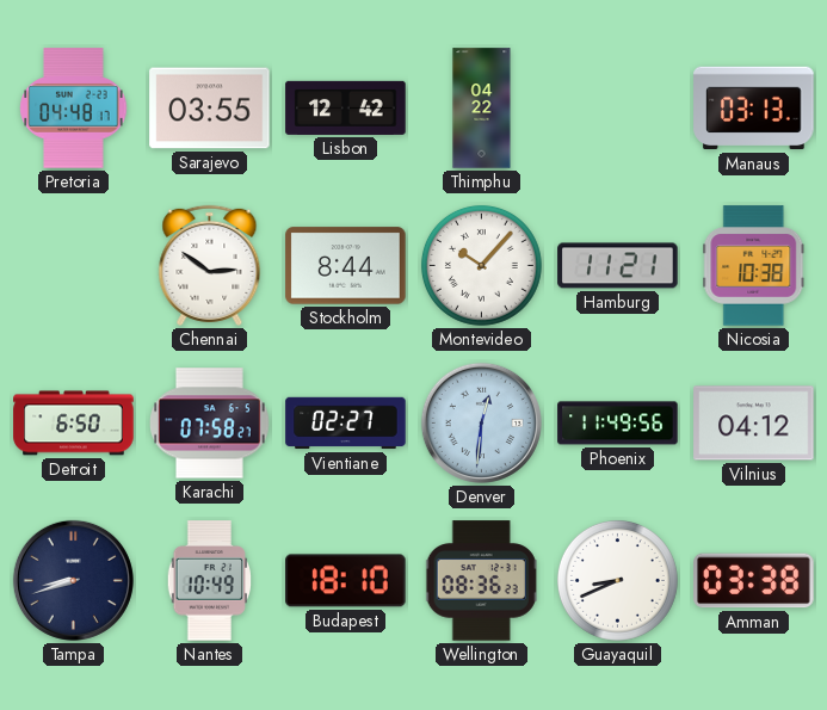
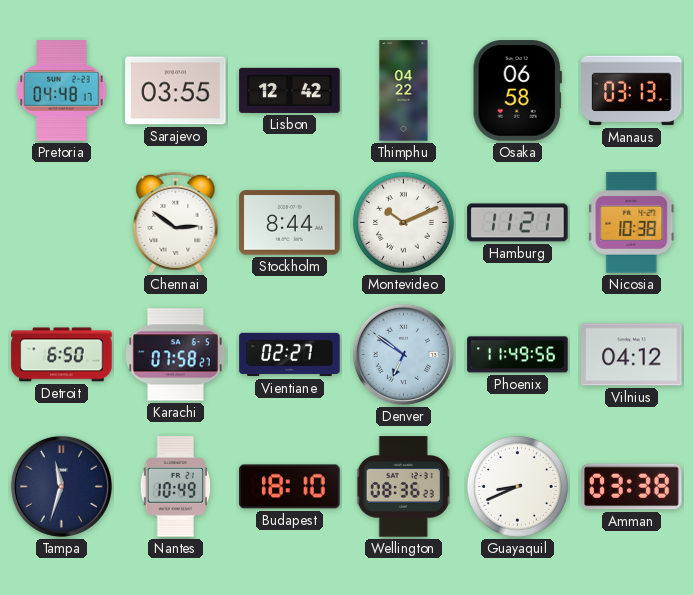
Osaka: none -> 06:58
Montevideo: 10:07 -> 10:11
Denver: 12:31 -> 6:51
Tampa: 8:42 -> 11:33
